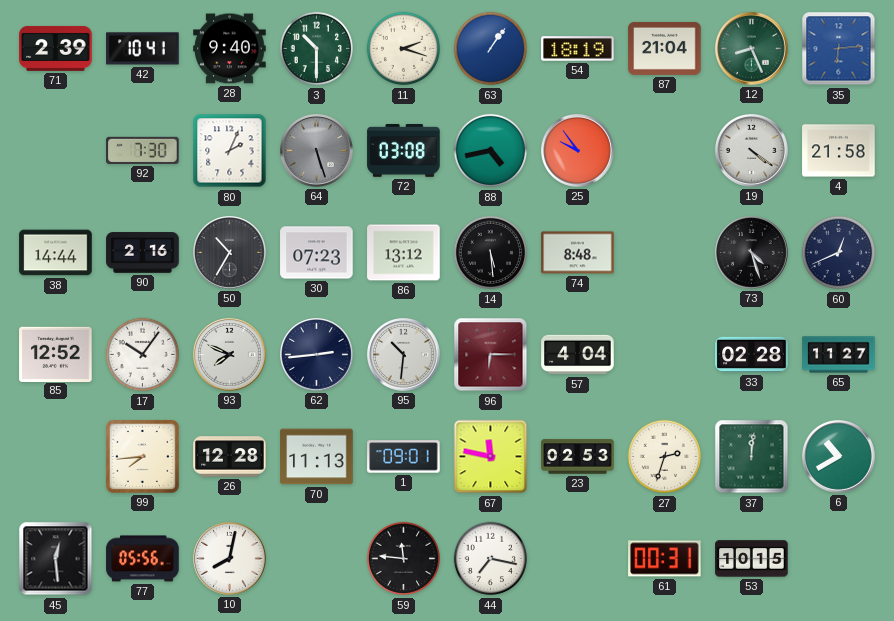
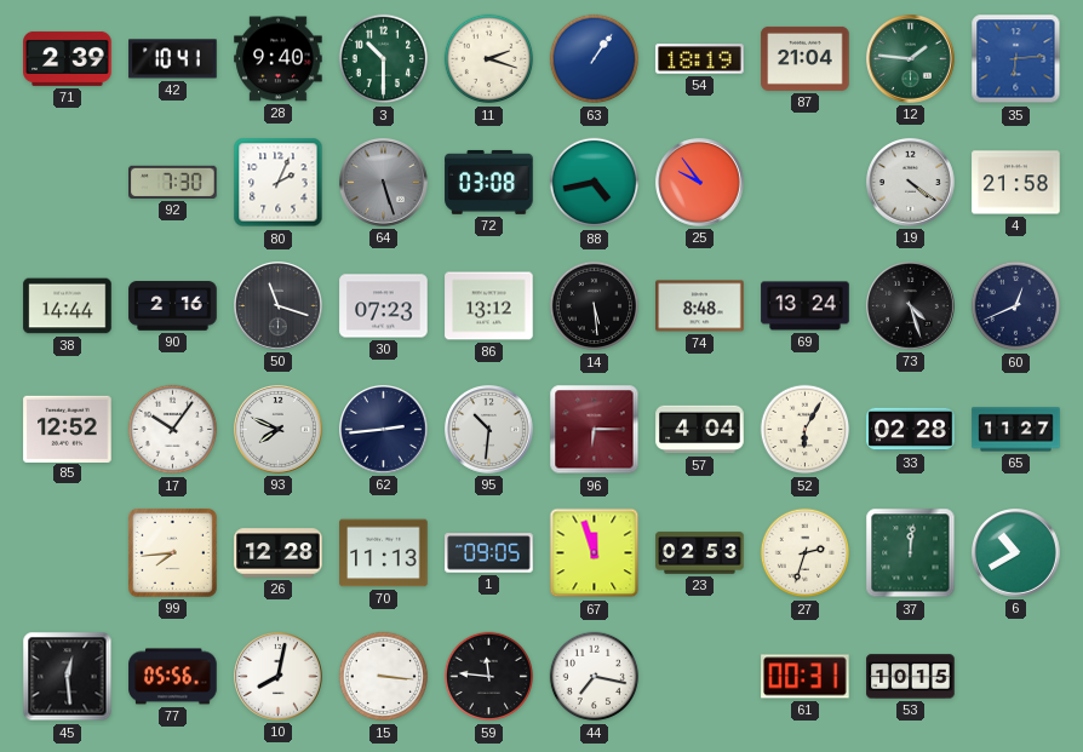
12: 8:26 -> 1:46
50: 10:35 -> 11:18
69: none -> 13:24
52: none -> 6:05
1: 09:01 -> 09:05
67: 11:47 -> 11:57
15: none -> 3:16
